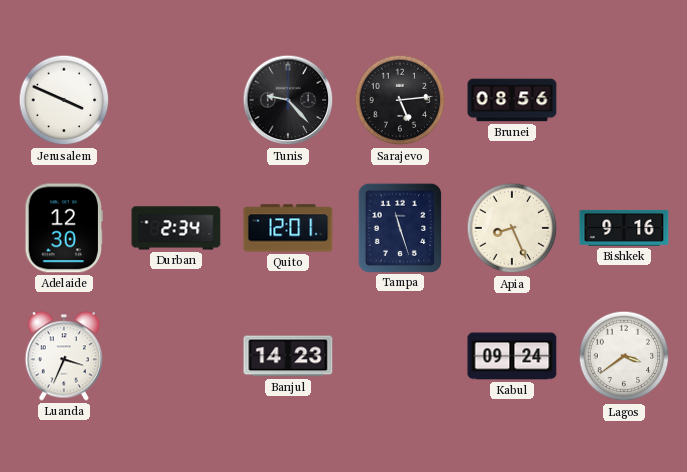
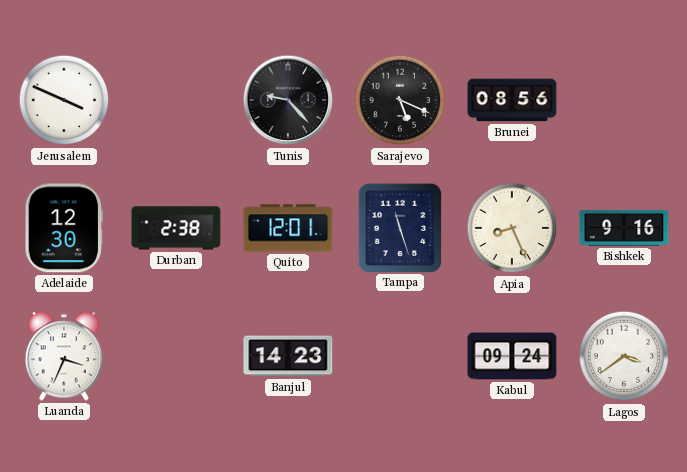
Sarajevo: 5:14 -> 5:19
Durban: 2:34 -> 2:38
